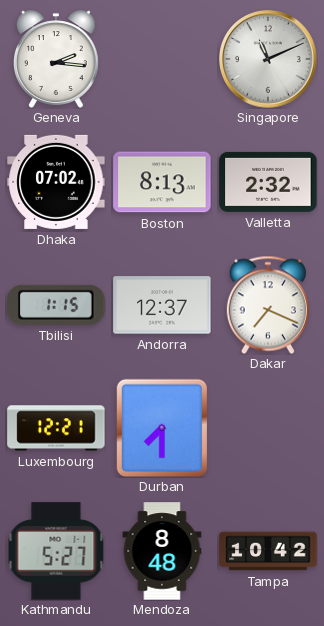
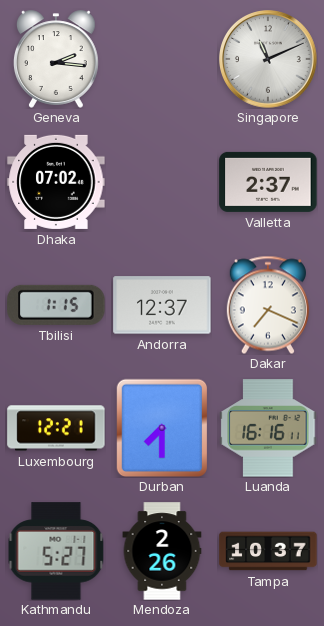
Boston: 8:13 -> none
Valletta: 2:32 -> 2:37
Luanda: none -> 16:16
Mendoza: 8:48 -> 2:26
Tampa: 10:42 -> 10:37
